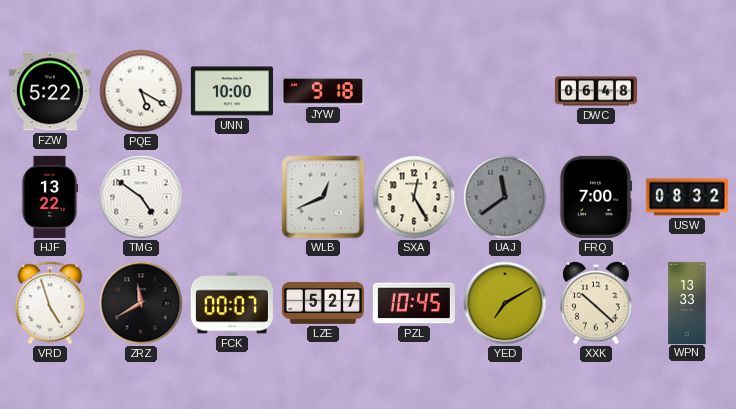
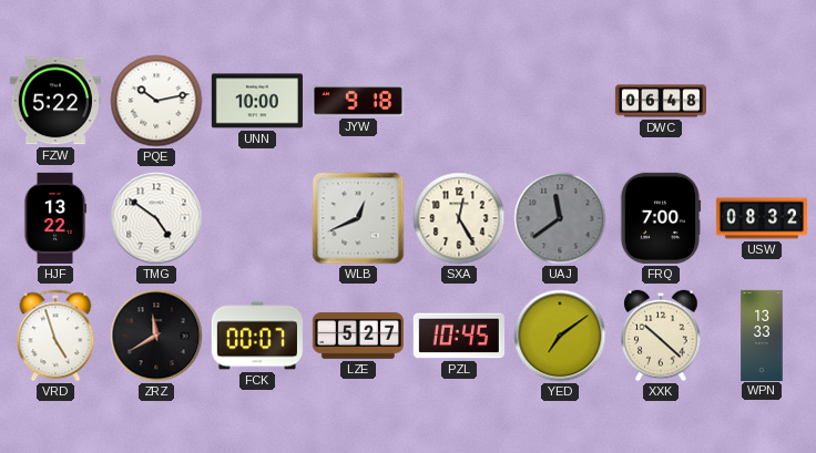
PQE: 5:20 -> 10:13
YED: 7:10 -> 7:09
